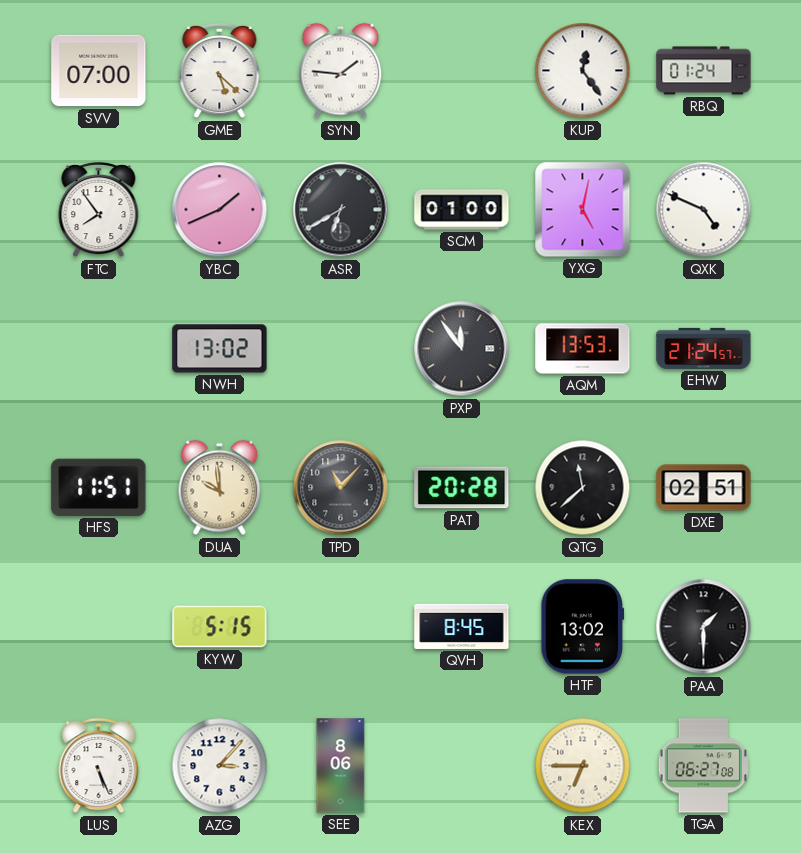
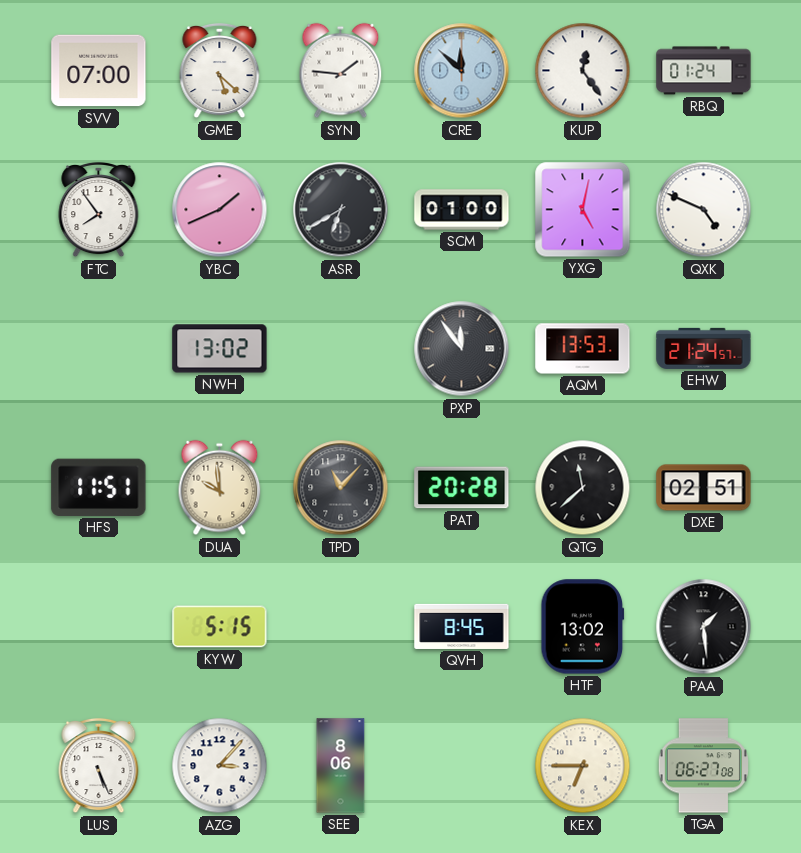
CRE: none -> 11:52
PAA: 1:30 -> 1:29
